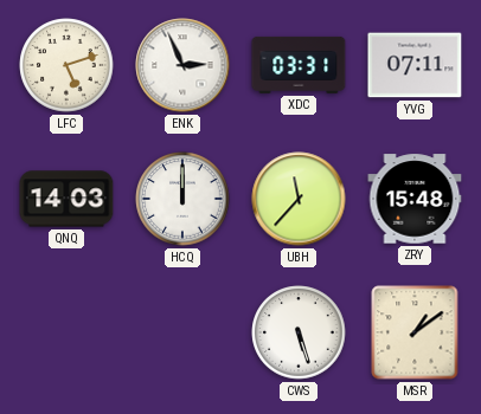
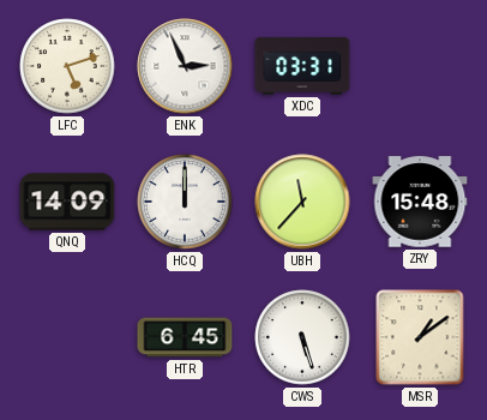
YVG: 07:11 -> none
QNQ: 14:03 -> 14:09
HTR: none -> 6:45
